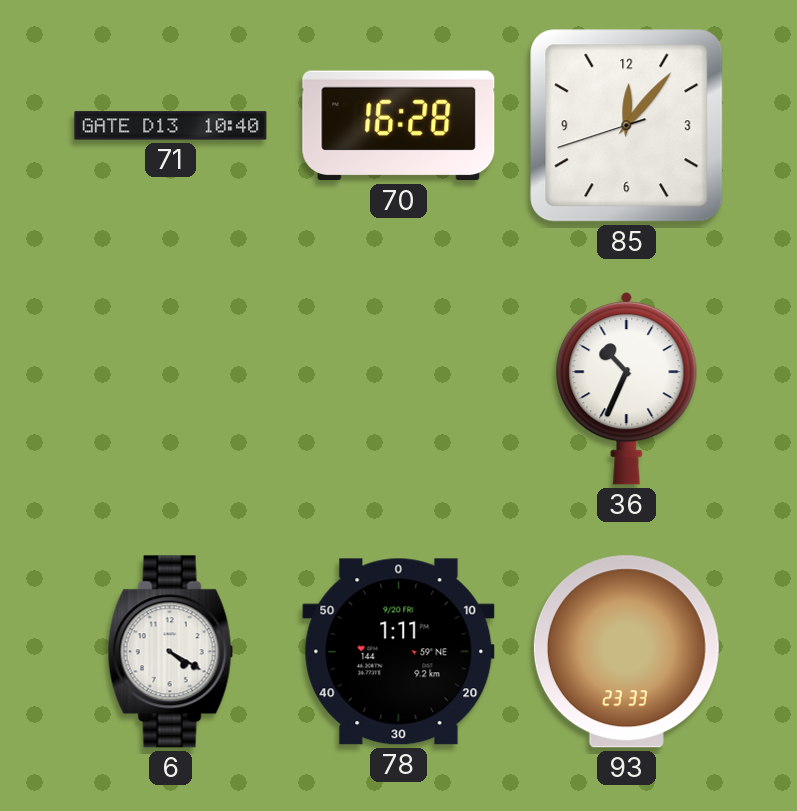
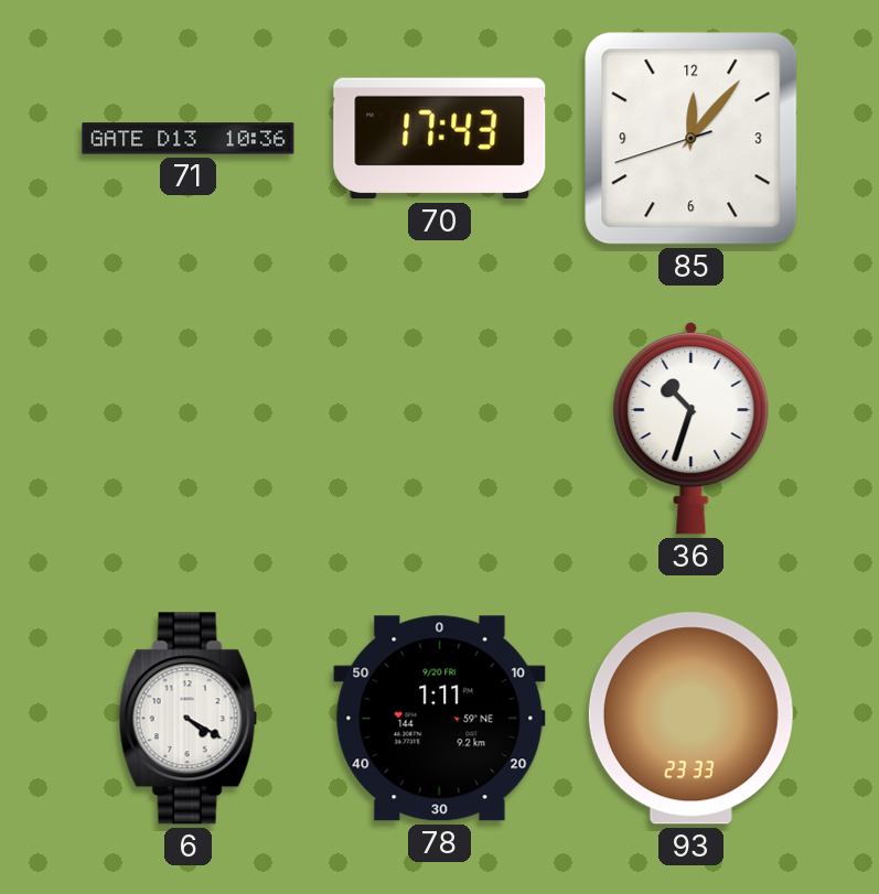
71: 10:40 -> 10:36
70: 16:28 -> 17:43
36: 10:34 -> 10:33
